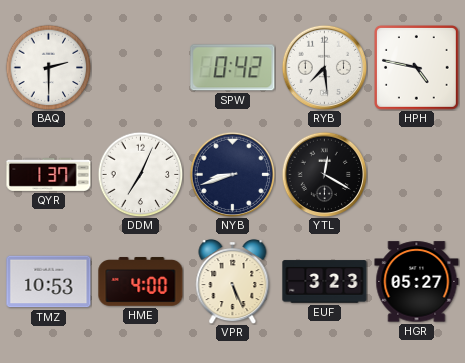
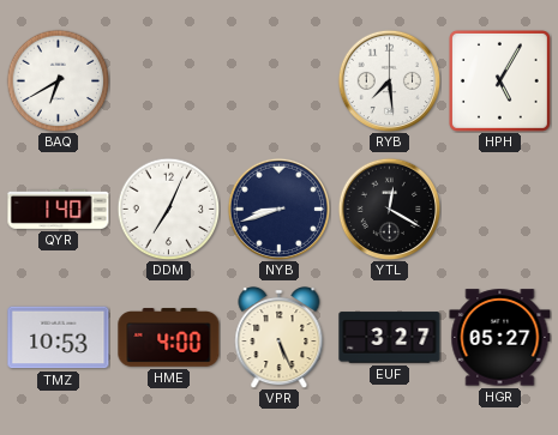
BAQ: 2:30 -> 6:40
SPW: 0:42 -> none
HPH: 4:47 -> 5:05
QYR: 1:37 -> 1:40
EUF: 3:23 -> 3:27
